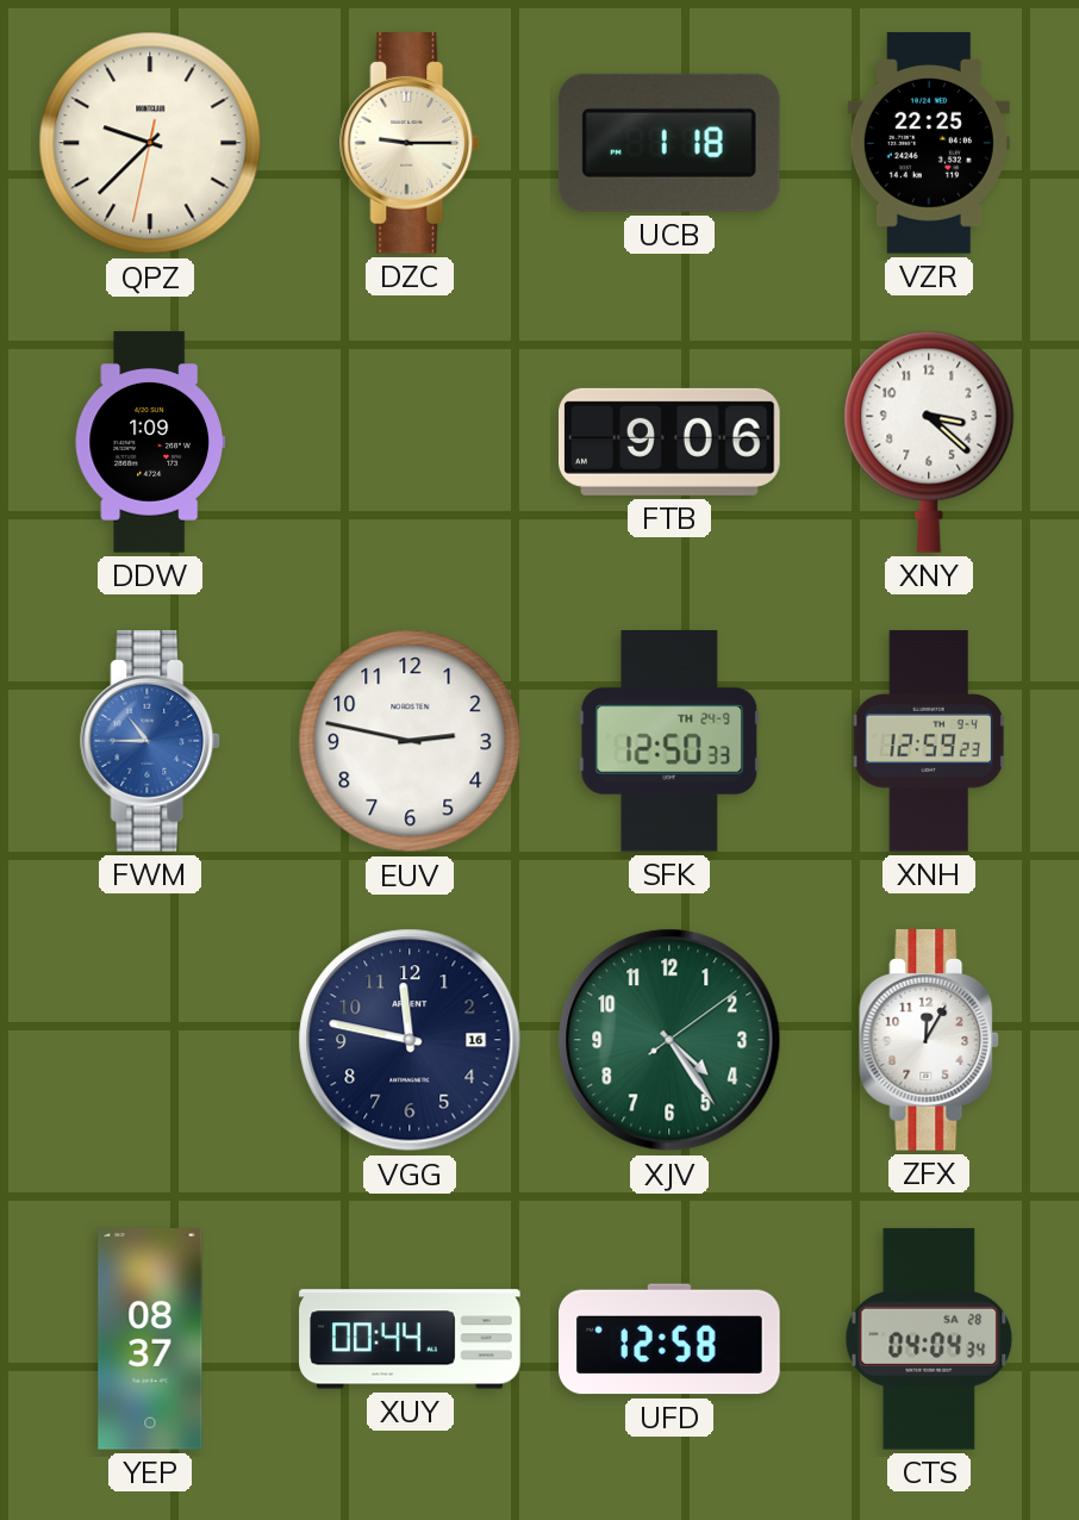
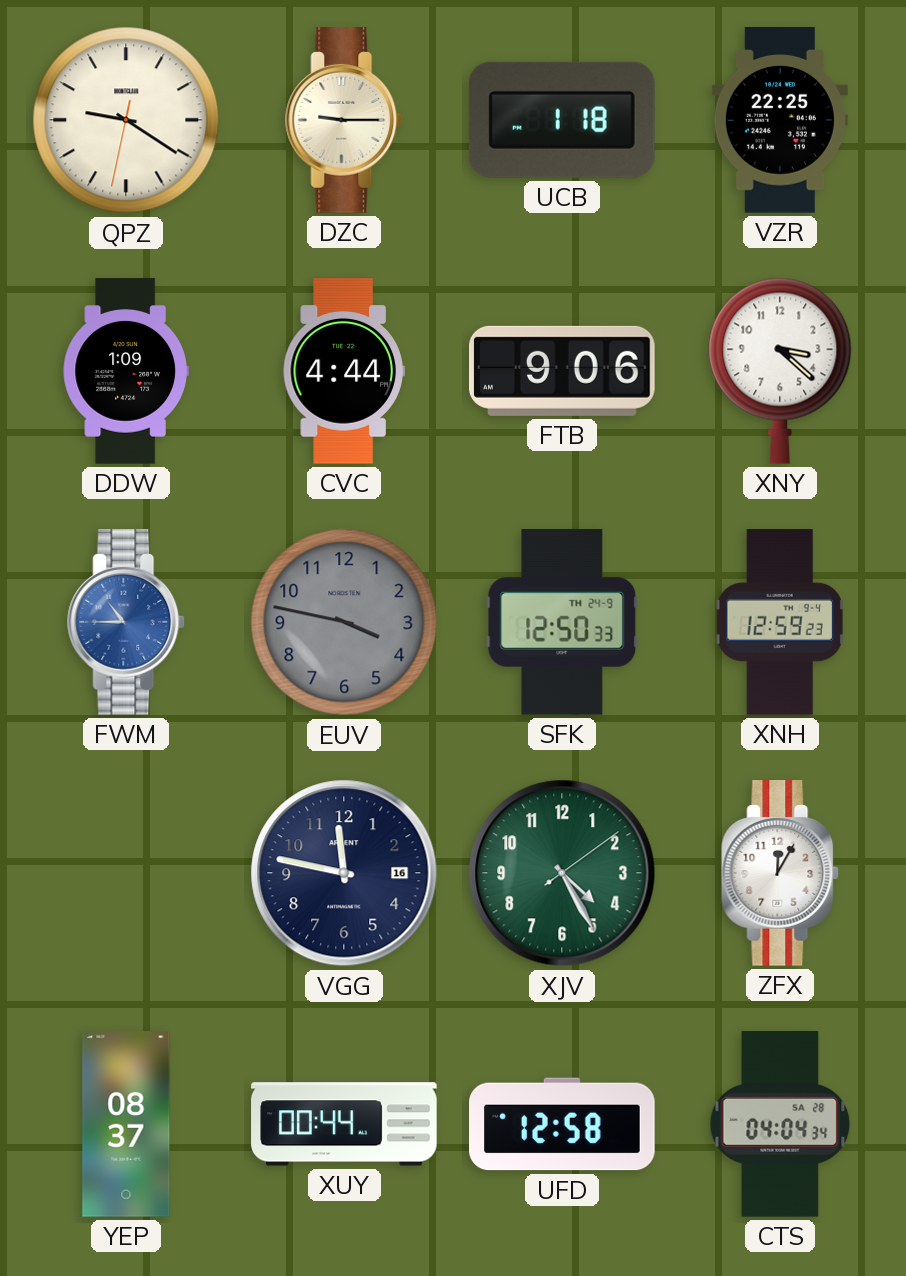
QPZ: 9:37 -> 9:20
CVC: none -> 4:44
EUV: 2:47 -> 3:47
EUV dial: white -> grey
XJV: 4:24 -> 4:25
